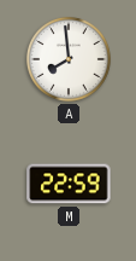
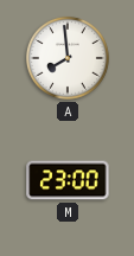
M: 22:59 -> 23:00
